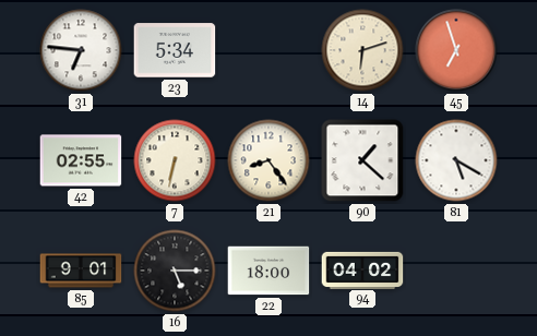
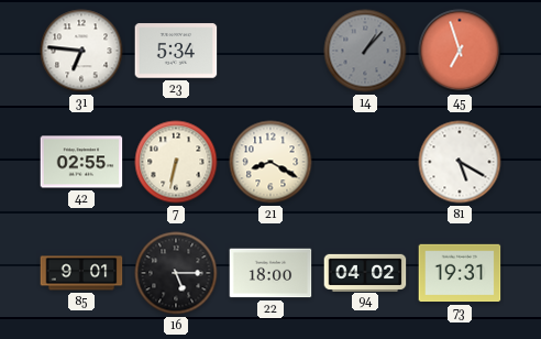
14: 6:12 -> 1:07
14 dial: cream -> grey
21: 8:24 -> 8:20
90: 1:22 -> none
73: none -> 19:31
